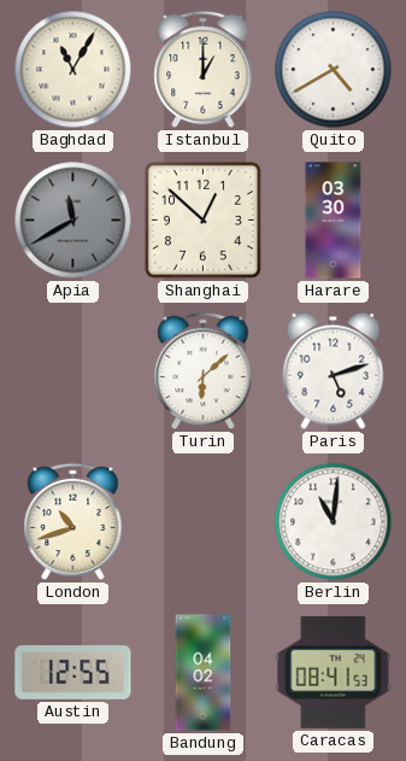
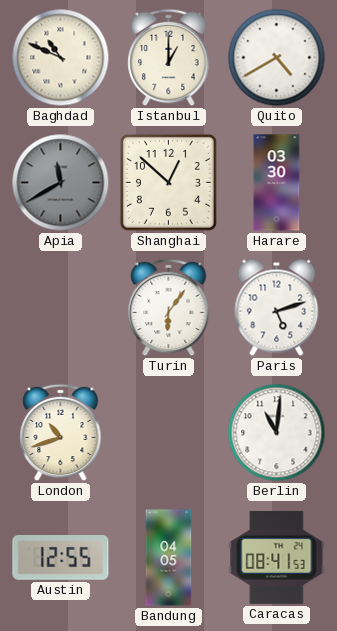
Baghdad: 11:05 -> 10:49
Turin: 6:08 -> 6:06
Bandung: 04:02 -> 04:05
